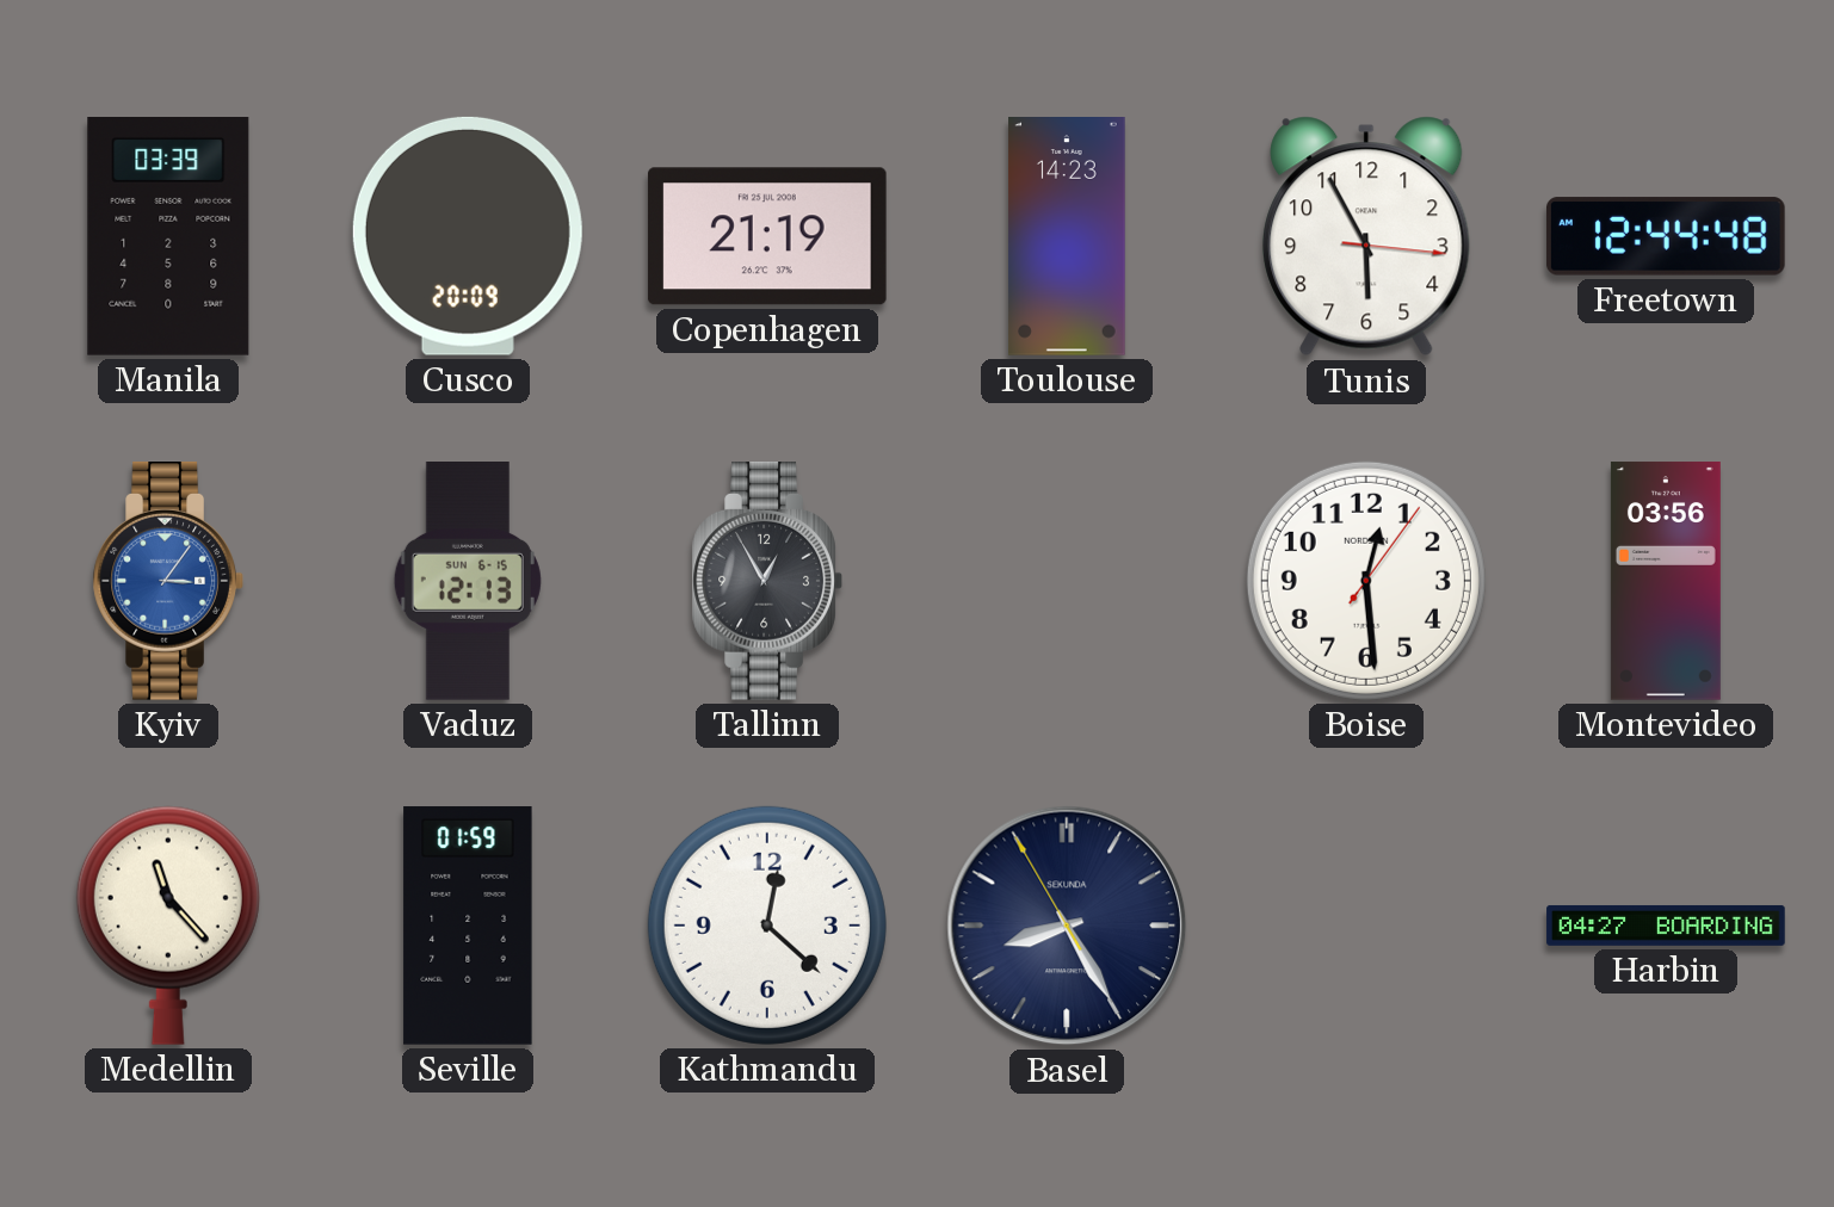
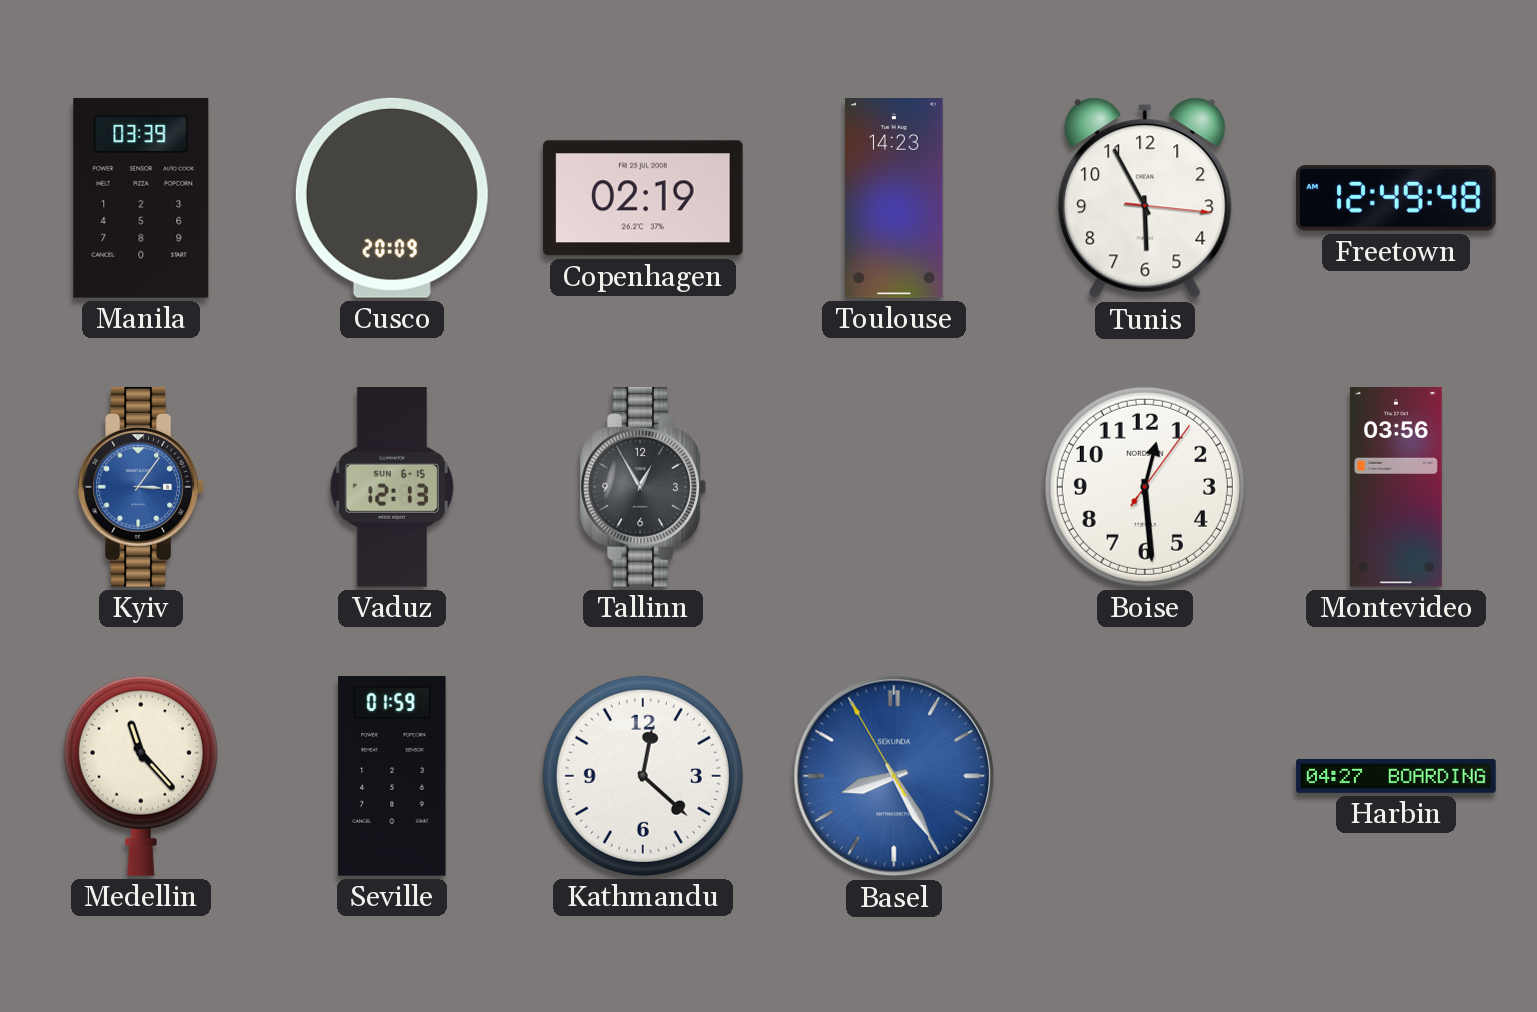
Copenhagen: 21:19 -> 02:19
Freetown: 12:44 -> 12:49
Basel dial: navy -> blue
